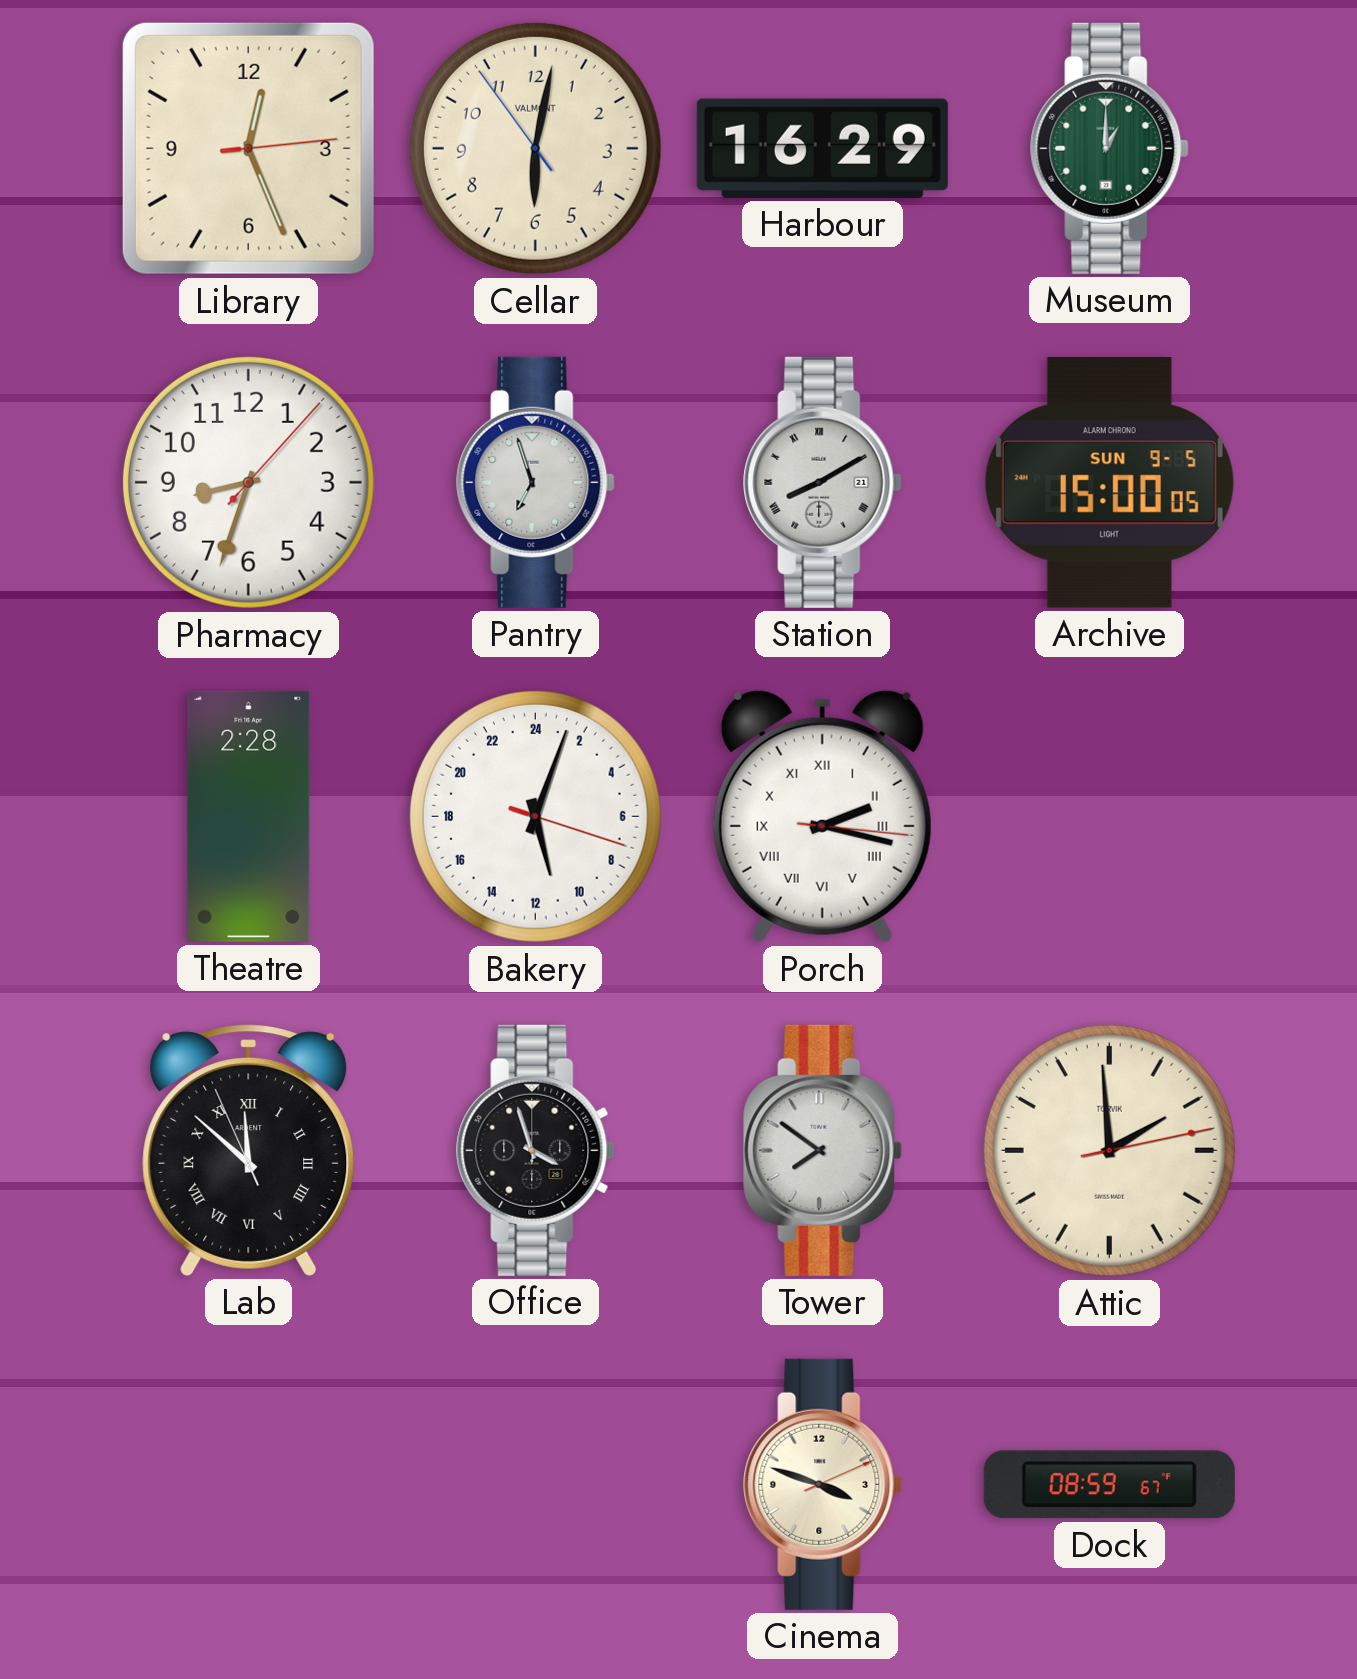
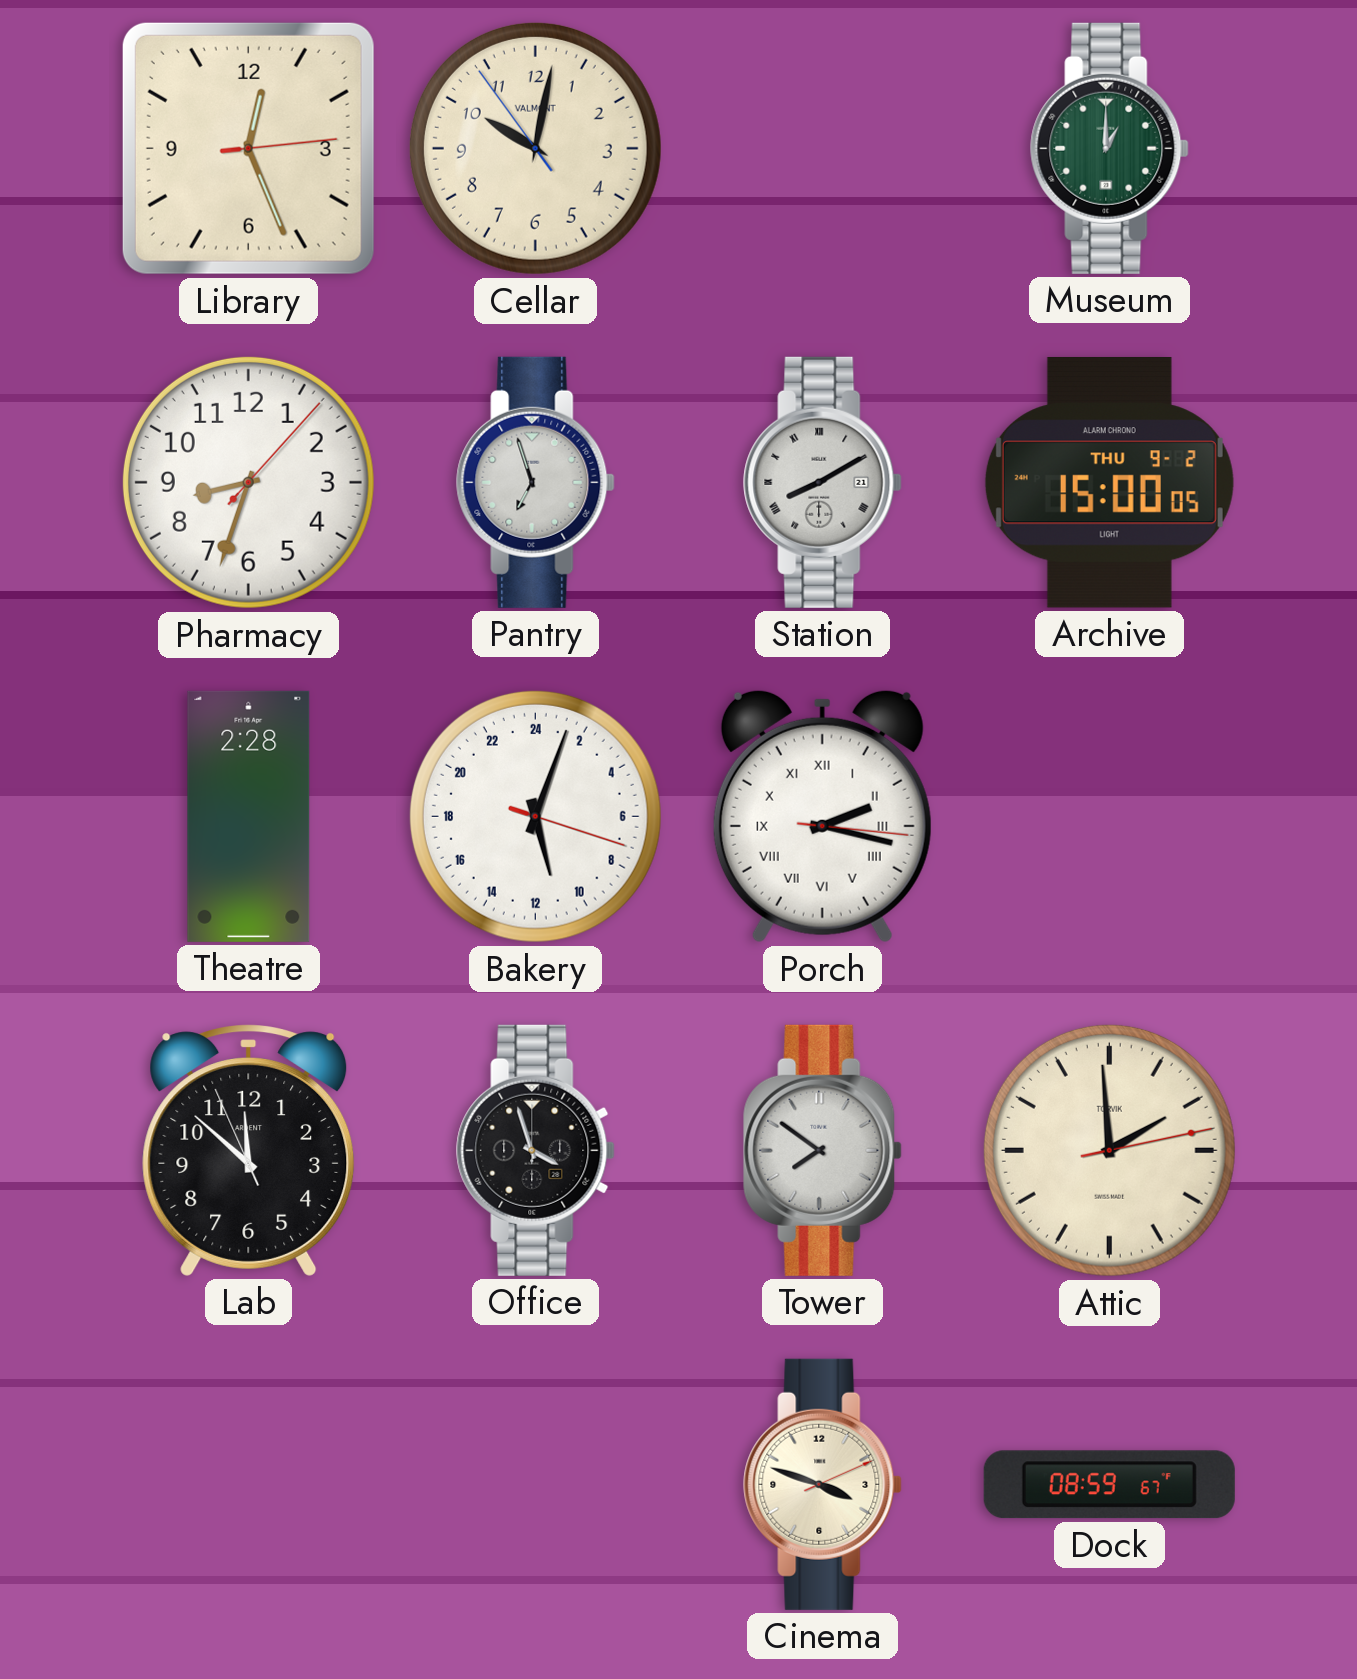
Cellar: 6:01 -> 10:01
Harbour: 16:29 -> none
Archive date: SUN 9-5 -> THU 9-2
Lab numerals: Roman -> Arabic
